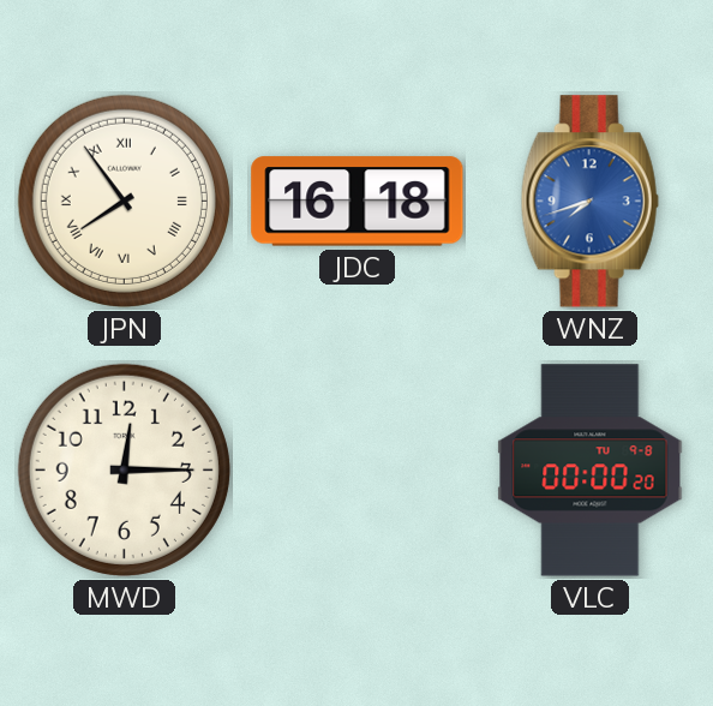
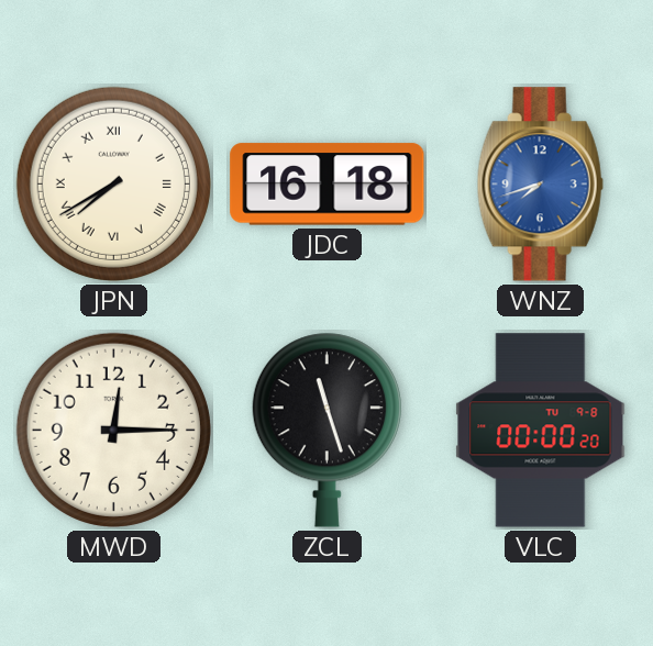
JPN: 7:54 -> 7:40
ZCL: none -> 11:27
